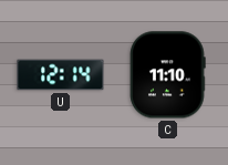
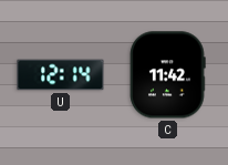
C: 11:10 -> 11:42
